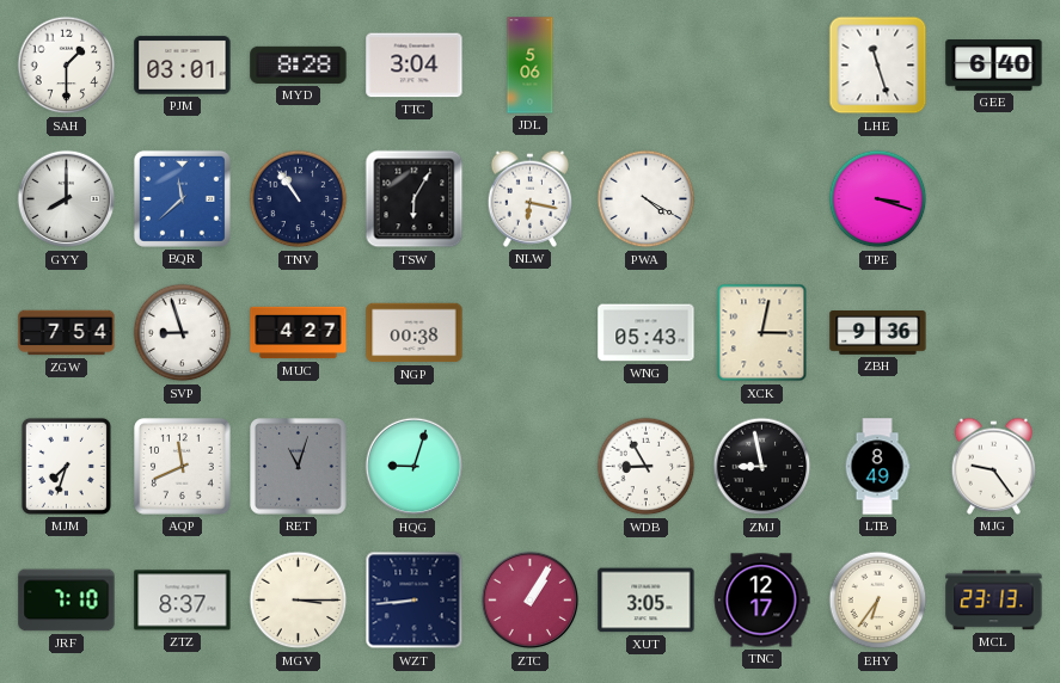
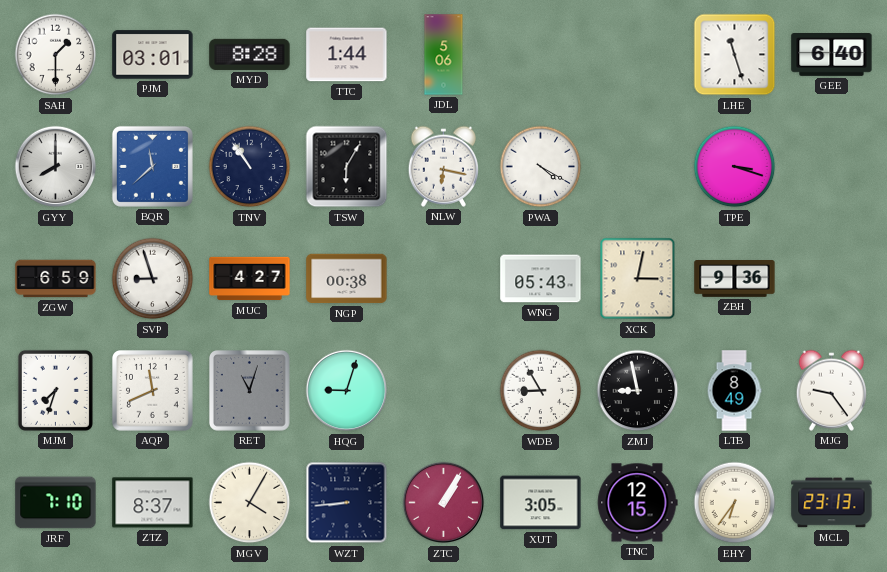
TTC: 3:04 -> 1:44
ZGW: 7:54 -> 6:59
MGV: 3:15 -> 4:05
TNC: 12:17 -> 12:15
